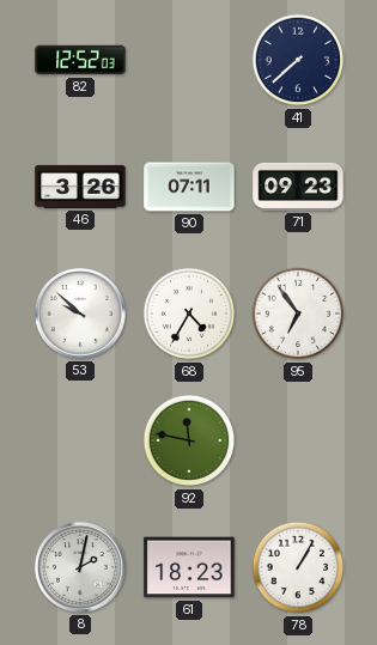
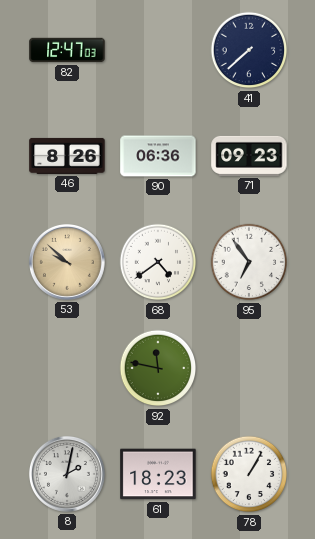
82: 12:52 -> 12:47
46: 3:26 -> 8:26
90: 07:11 -> 06:36
53 dial: white -> champagne
68: 4:35 -> 4:39
